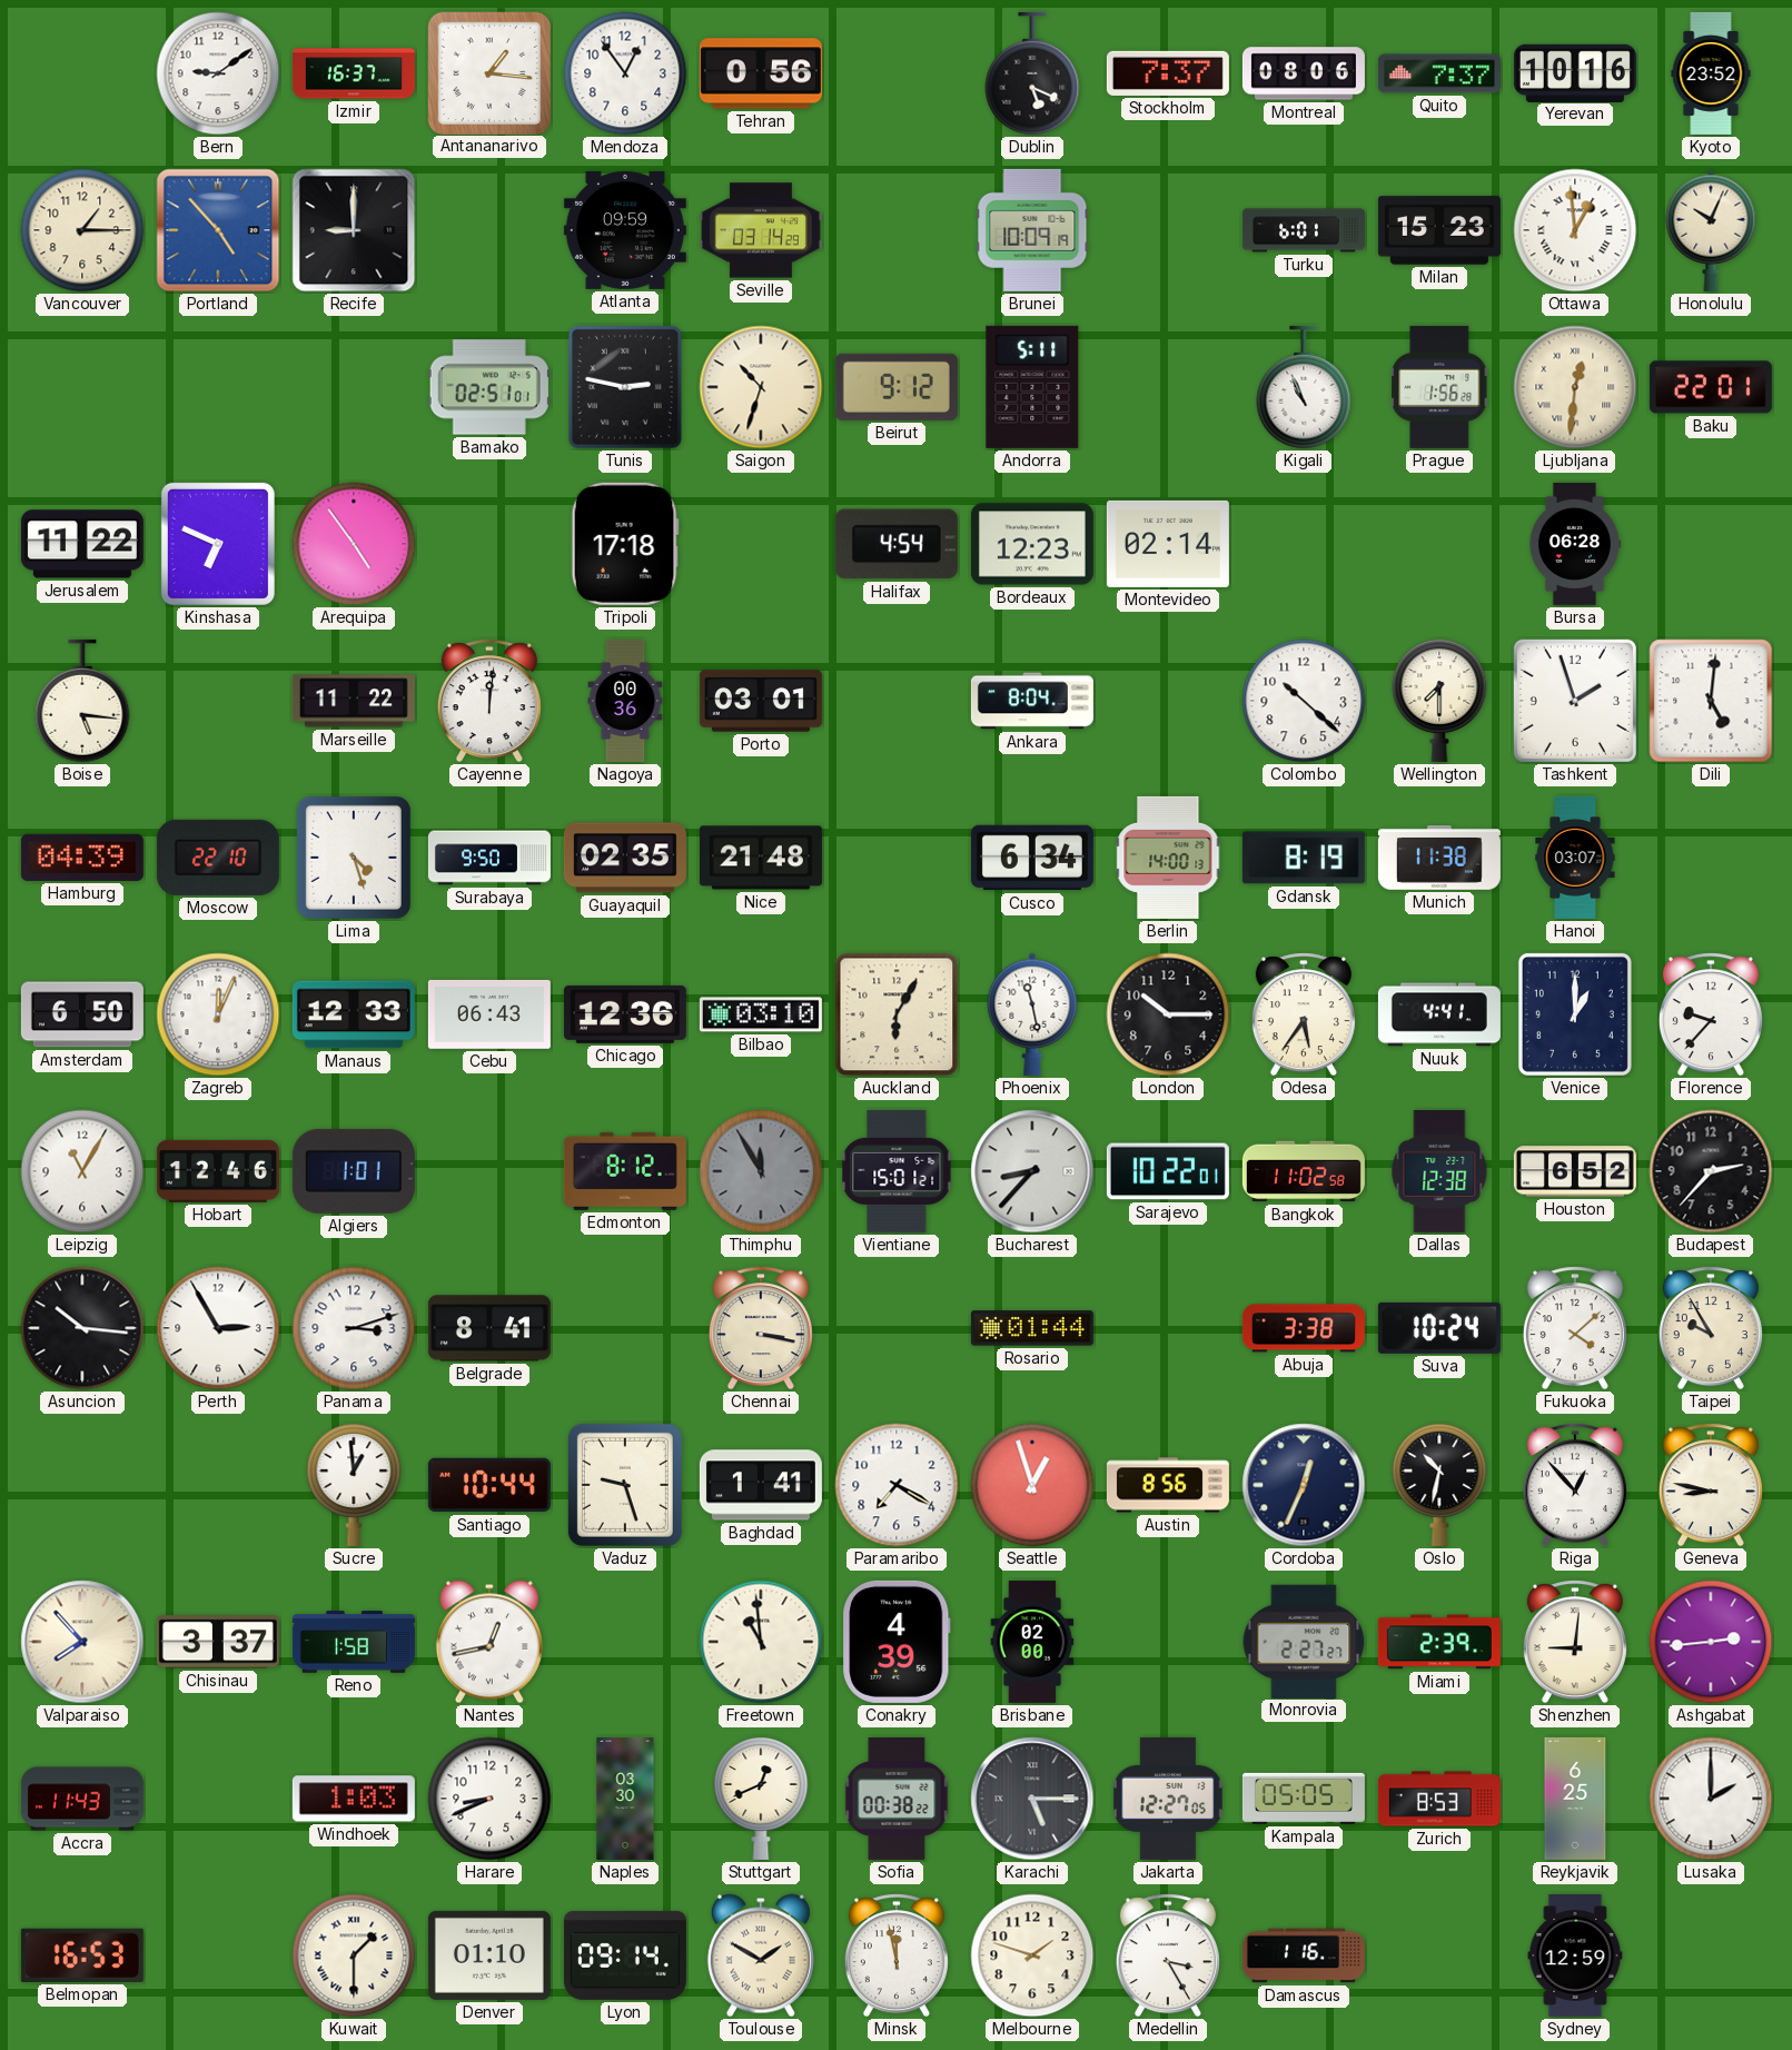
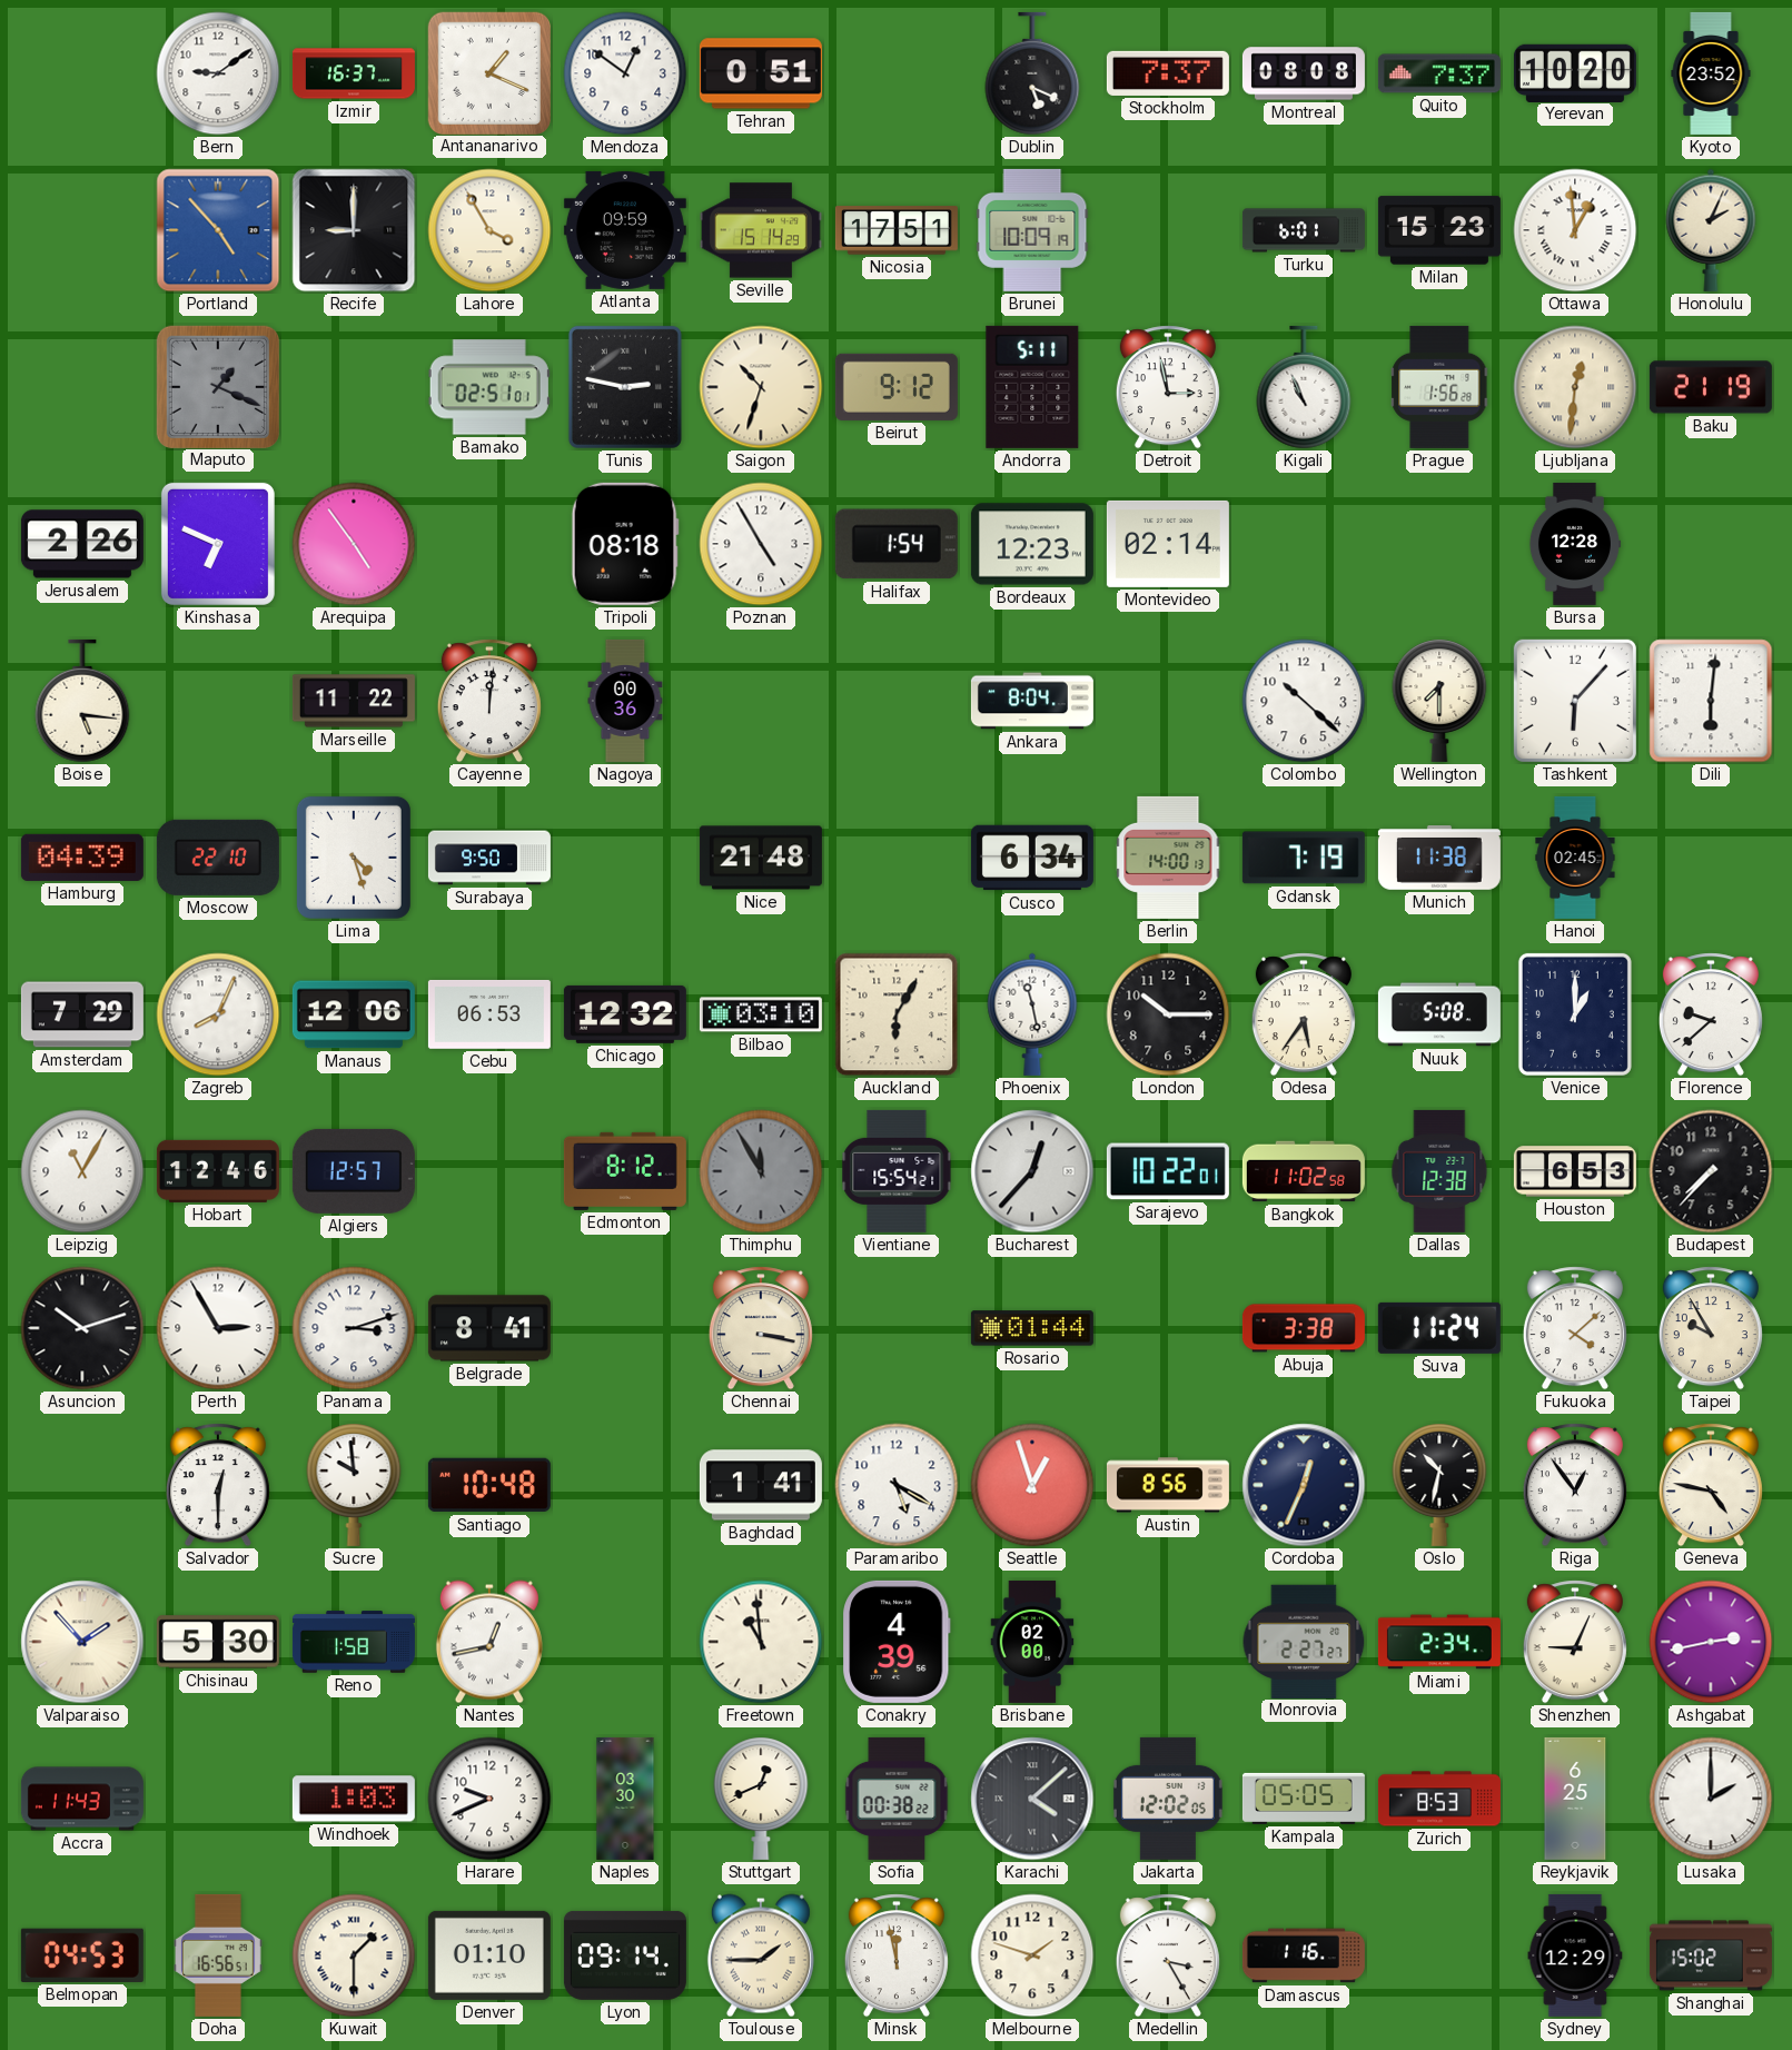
Antananarivo: 1:16 -> 1:19
Mendoza: 12:54 -> 12:51
Tehran: 0:56 -> 0:51
Montreal: 08:06 -> 08:08
Yerevan: 10:16 -> 10:20
Vancouver: 1:15 -> none
Lahore: none -> 3:55
Seville: 03:14 -> 15:14
Nicosia: none -> 17:51
Honolulu: 10:04 -> 2:04
Maputo: none -> 1:19
Detroit: none -> 2:58
Baku: 22:01 -> 21:19
Jerusalem: 11:22 -> 2:26
Tripoli: 17:18 -> 08:18
Poznan: none -> 4:55
Halifax: 4:54 -> 1:54
Bursa: 06:28 -> 12:28
Porto: 03:01 -> none
Tashkent: 1:57 -> 6:07
Dili: 5:01 -> 6:01
Guayaquil: 02:35 -> none
Gdansk: 8:19 -> 7:19
Hanoi: 03:07 -> 02:45
Amsterdam: 6:50 -> 7:29
Zagreb: 12:04 -> 8:04
Manaus: 12:33 -> 12:06
Cebu: 06:43 -> 06:53
Chicago: 12:36 -> 12:32
Nuuk: 4:41 -> 5:08
Florence: 9:37 -> 9:38
Algiers: 1:01 -> 12:57
Vientiane: 15:01 -> 15:54
Bucharest: 8:37 -> 12:37
Houston: 6:52 -> 6:53
Budapest: 2:37 -> 7:37
Asuncion: 10:16 -> 10:12
Suva: 10:24 -> 11:24
Salvador: none -> 12:30
Sucre: 12:59 -> 9:59
Santiago: 10:44 -> 10:48
Vaduz: 9:27 -> none
Paramaribo: 7:20 -> 5:20
Riga: 12:53 -> 12:54
Geneva: 8:47 -> 4:47
Valparaiso: 7:53 -> 1:53
Chisinau: 3:37 -> 5:30
Miami: 2:39 -> 2:34
Shenzhen: 9:01 -> 9:04
Ashgabat: 2:44 -> 2:43
Harare: 8:41 -> 9:41
Karachi: 5:15 -> 4:08
Jakarta: 12:27 -> 12:02
Belmopan: 16:53 -> 04:53
Doha: none -> 16:56
Toulouse: 1:50 -> 1:45
Sydney: 12:59 -> 12:29
Shanghai: none -> 15:02
